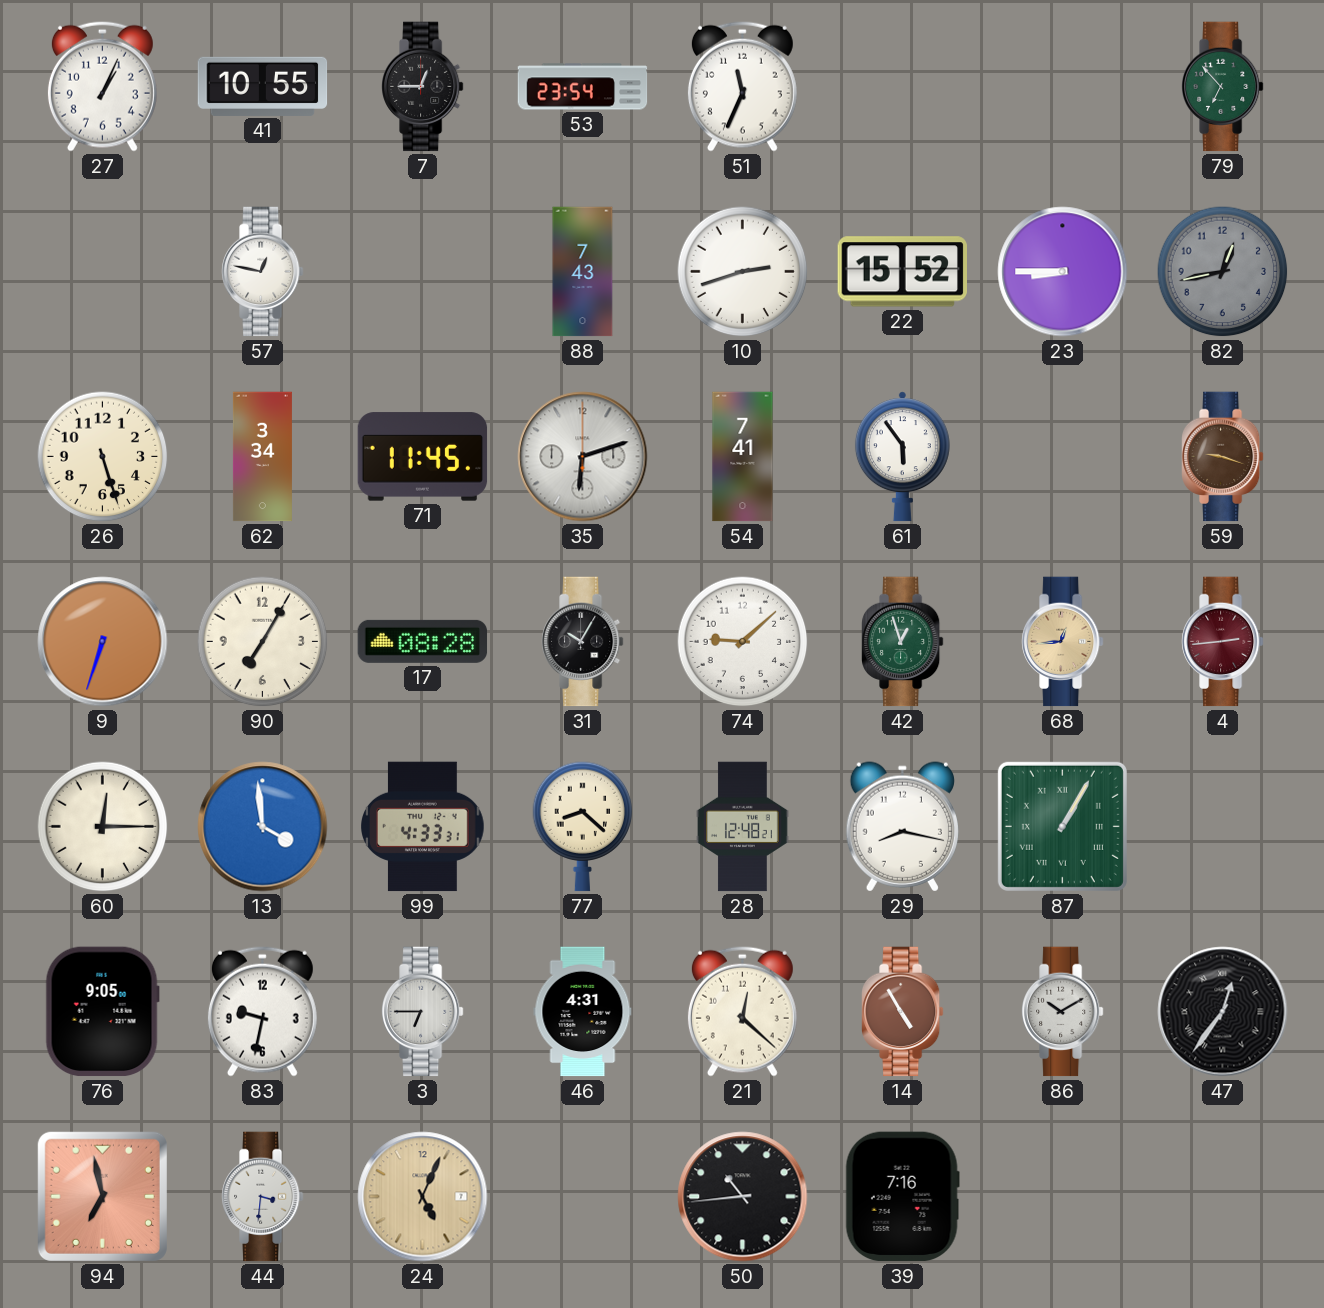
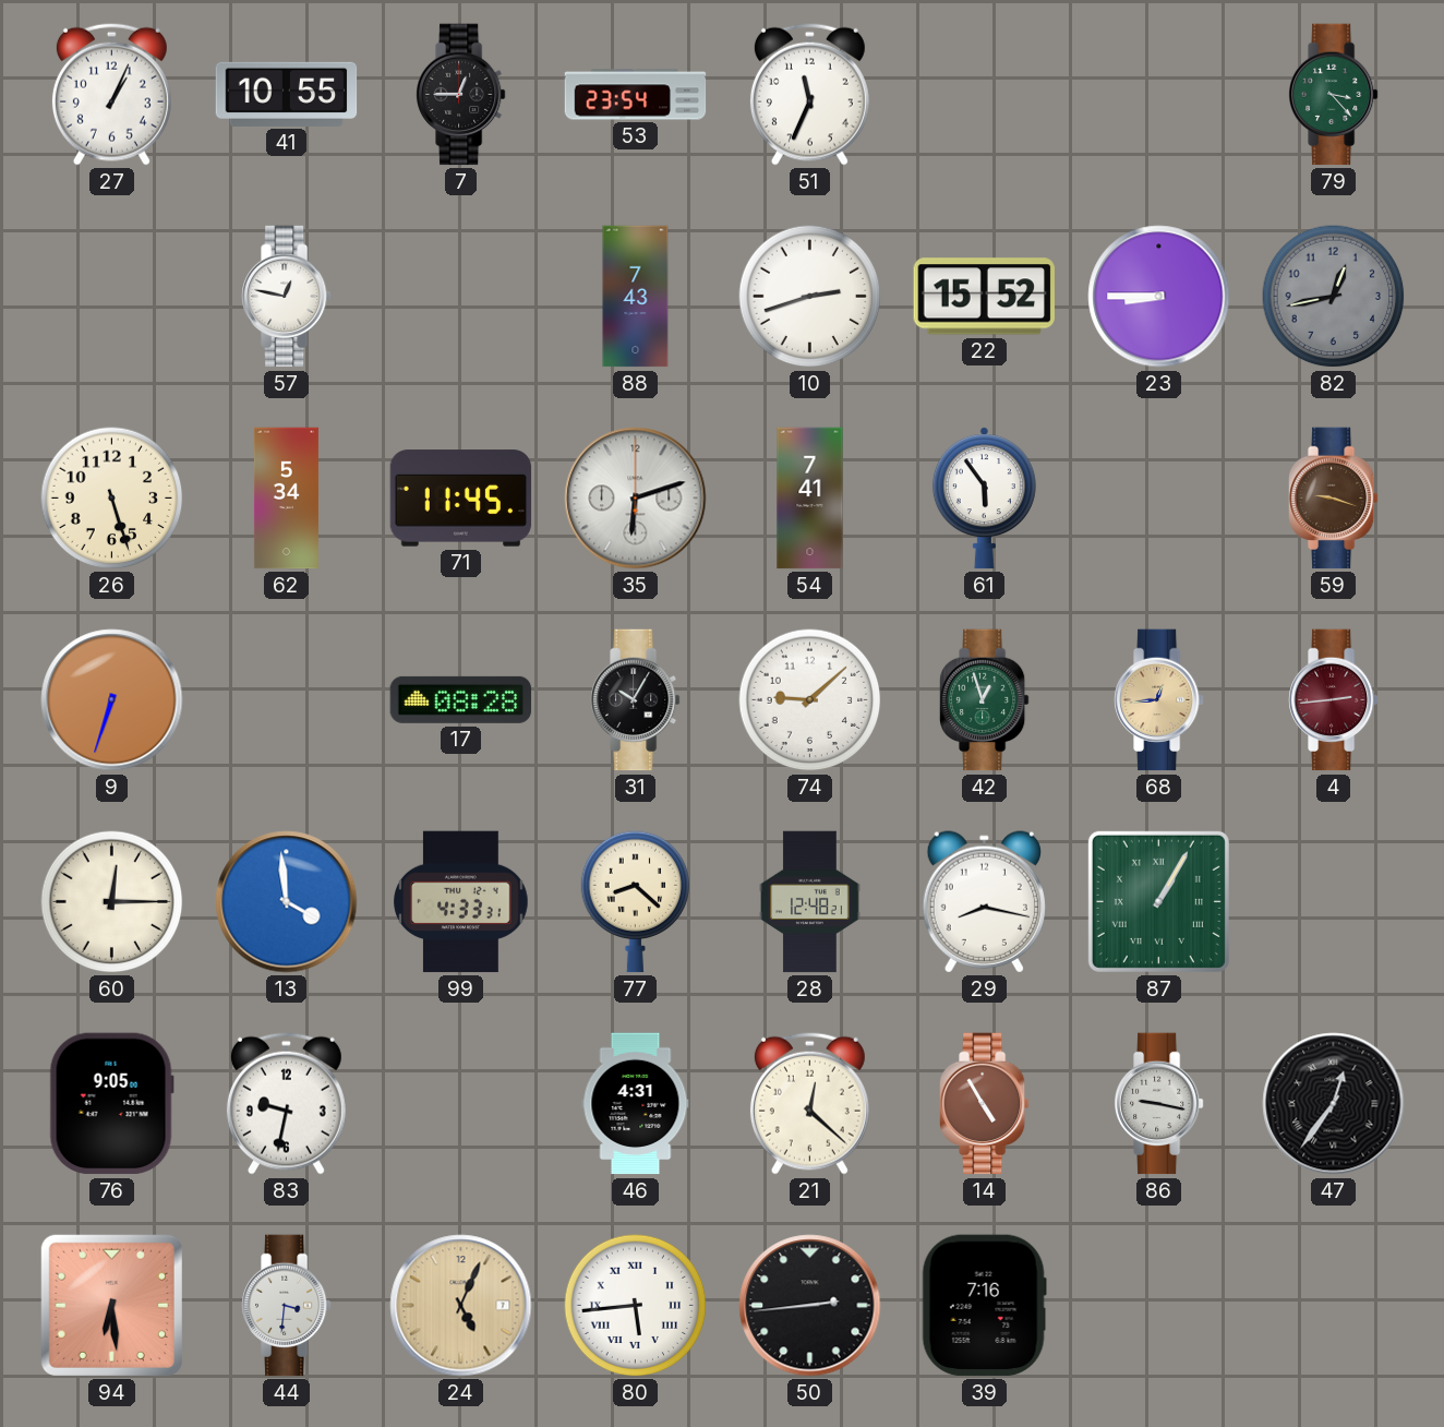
79: 6:53 -> 3:23
62: 3:34 -> 5:34
90: 7:05 -> none
3: 6:45 -> none
86: 10:10 -> 9:17
94: 6:58 -> 6:29
80: none -> 5:44
50: 10:44 -> 2:44
